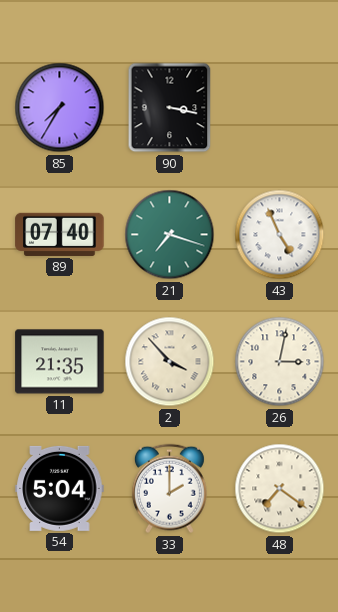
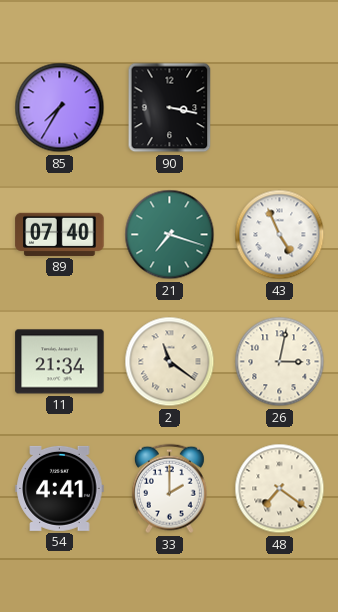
11: 21:35 -> 21:34
2: 3:53 -> 11:21
54: 5:04 -> 4:41
